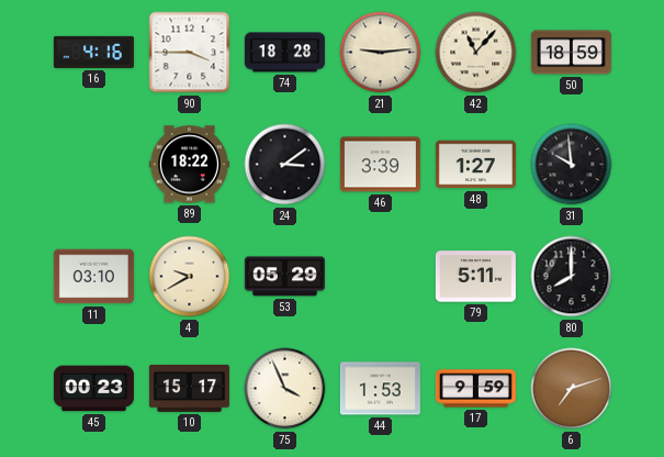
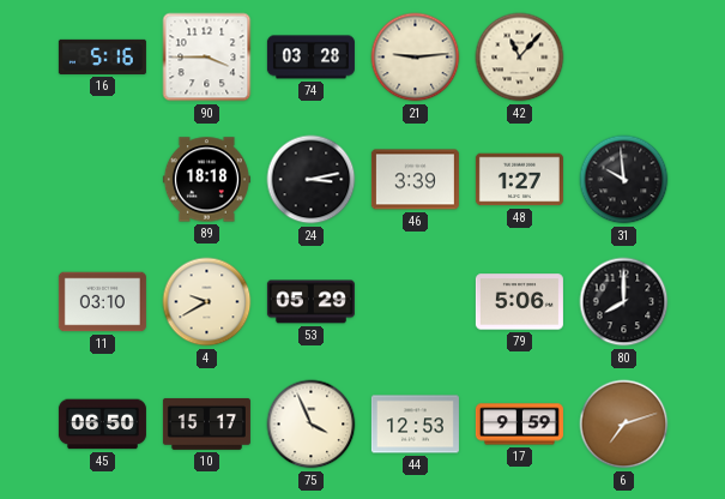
16: 4:16 -> 5:16
74: 18:28 -> 03:28
50: 18:59 -> none
89: 18:22 -> 18:18
24: 3:09 -> 3:13
79: 5:11 -> 5:06
45: 00:23 -> 06:50
44: 1:53 -> 12:53
